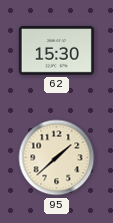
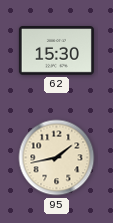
95: 1:38 -> 1:43
